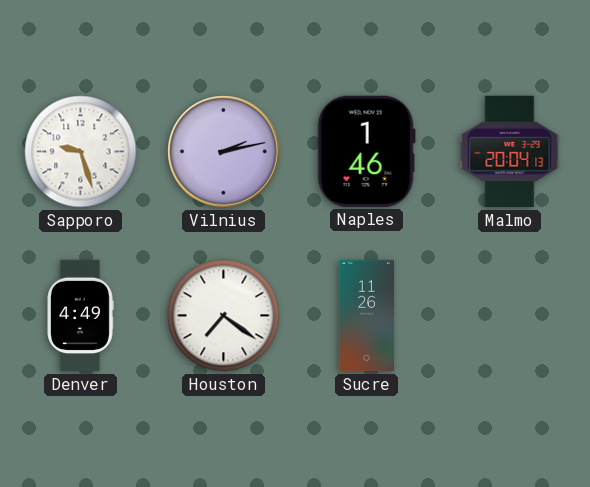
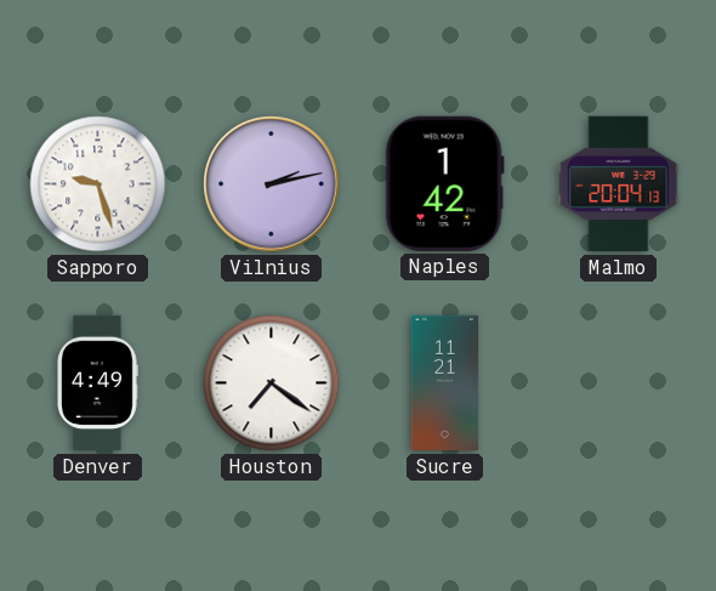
Naples: 1:46 -> 1:42
Sucre: 11:26 -> 11:21
